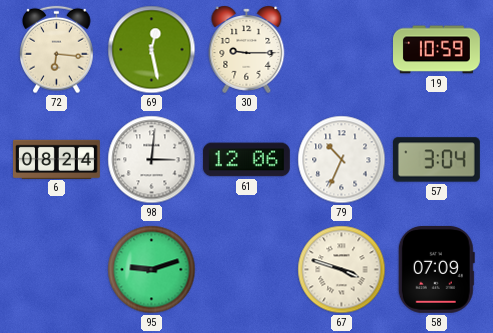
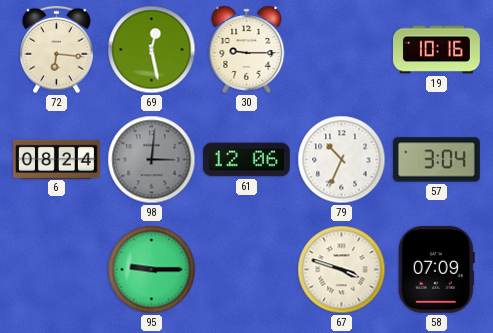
19: 10:59 -> 10:16
98 dial: white -> grey
95: 9:12 -> 9:15
